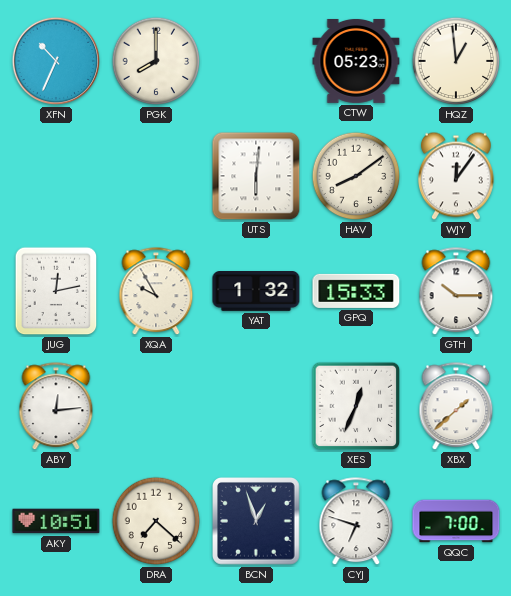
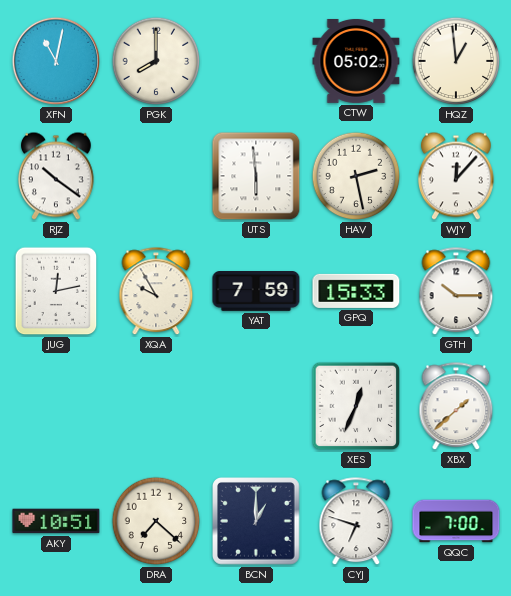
XFN: 10:34 -> 11:02
CTW: 05:23 -> 05:02
RJZ: none -> 10:21
UTS: 6:01 -> 5:59
HAV: 8:09 -> 2:28
WJY: 12:06 -> 12:07
YAT: 1:32 -> 7:59
ABY: 12:14 -> none
BCN: 12:57 -> 1:00
